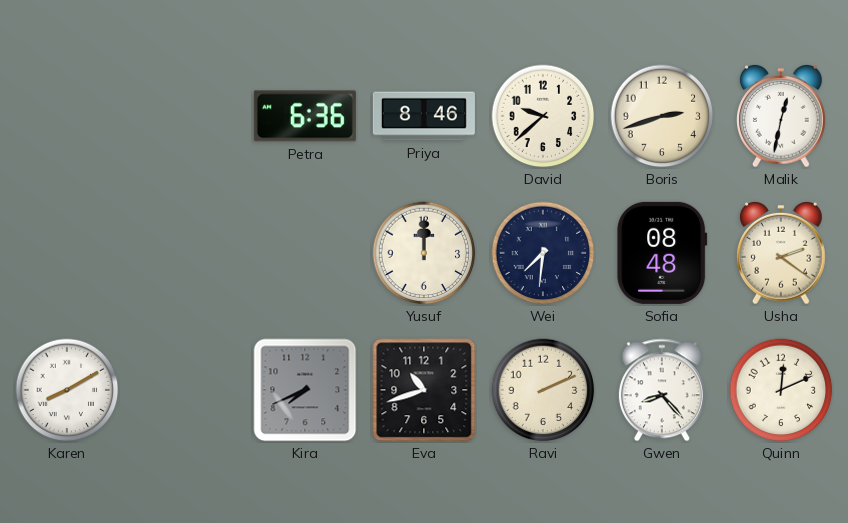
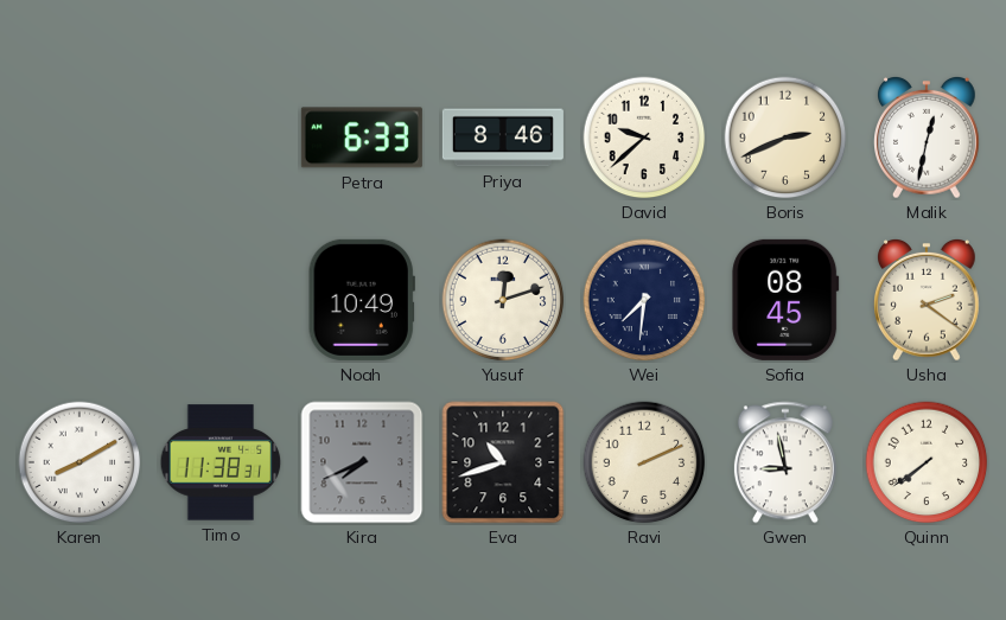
Petra: 6:36 -> 6:33
Boris: 2:42 -> 2:41
Noah: none -> 10:49
Yusuf: 12:00 -> 12:12
Sofia: 08:48 -> 08:45
Timo: none -> 11:38
Gwen: 8:23 -> 8:58
Quinn: 12:11 -> 7:39
